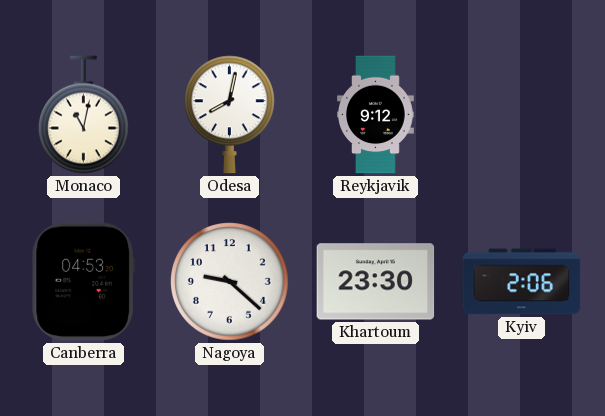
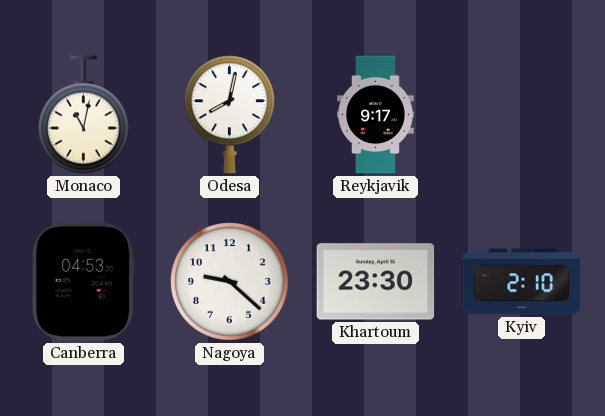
Reykjavik: 9:12 -> 9:17
Kyiv: 2:06 -> 2:10
